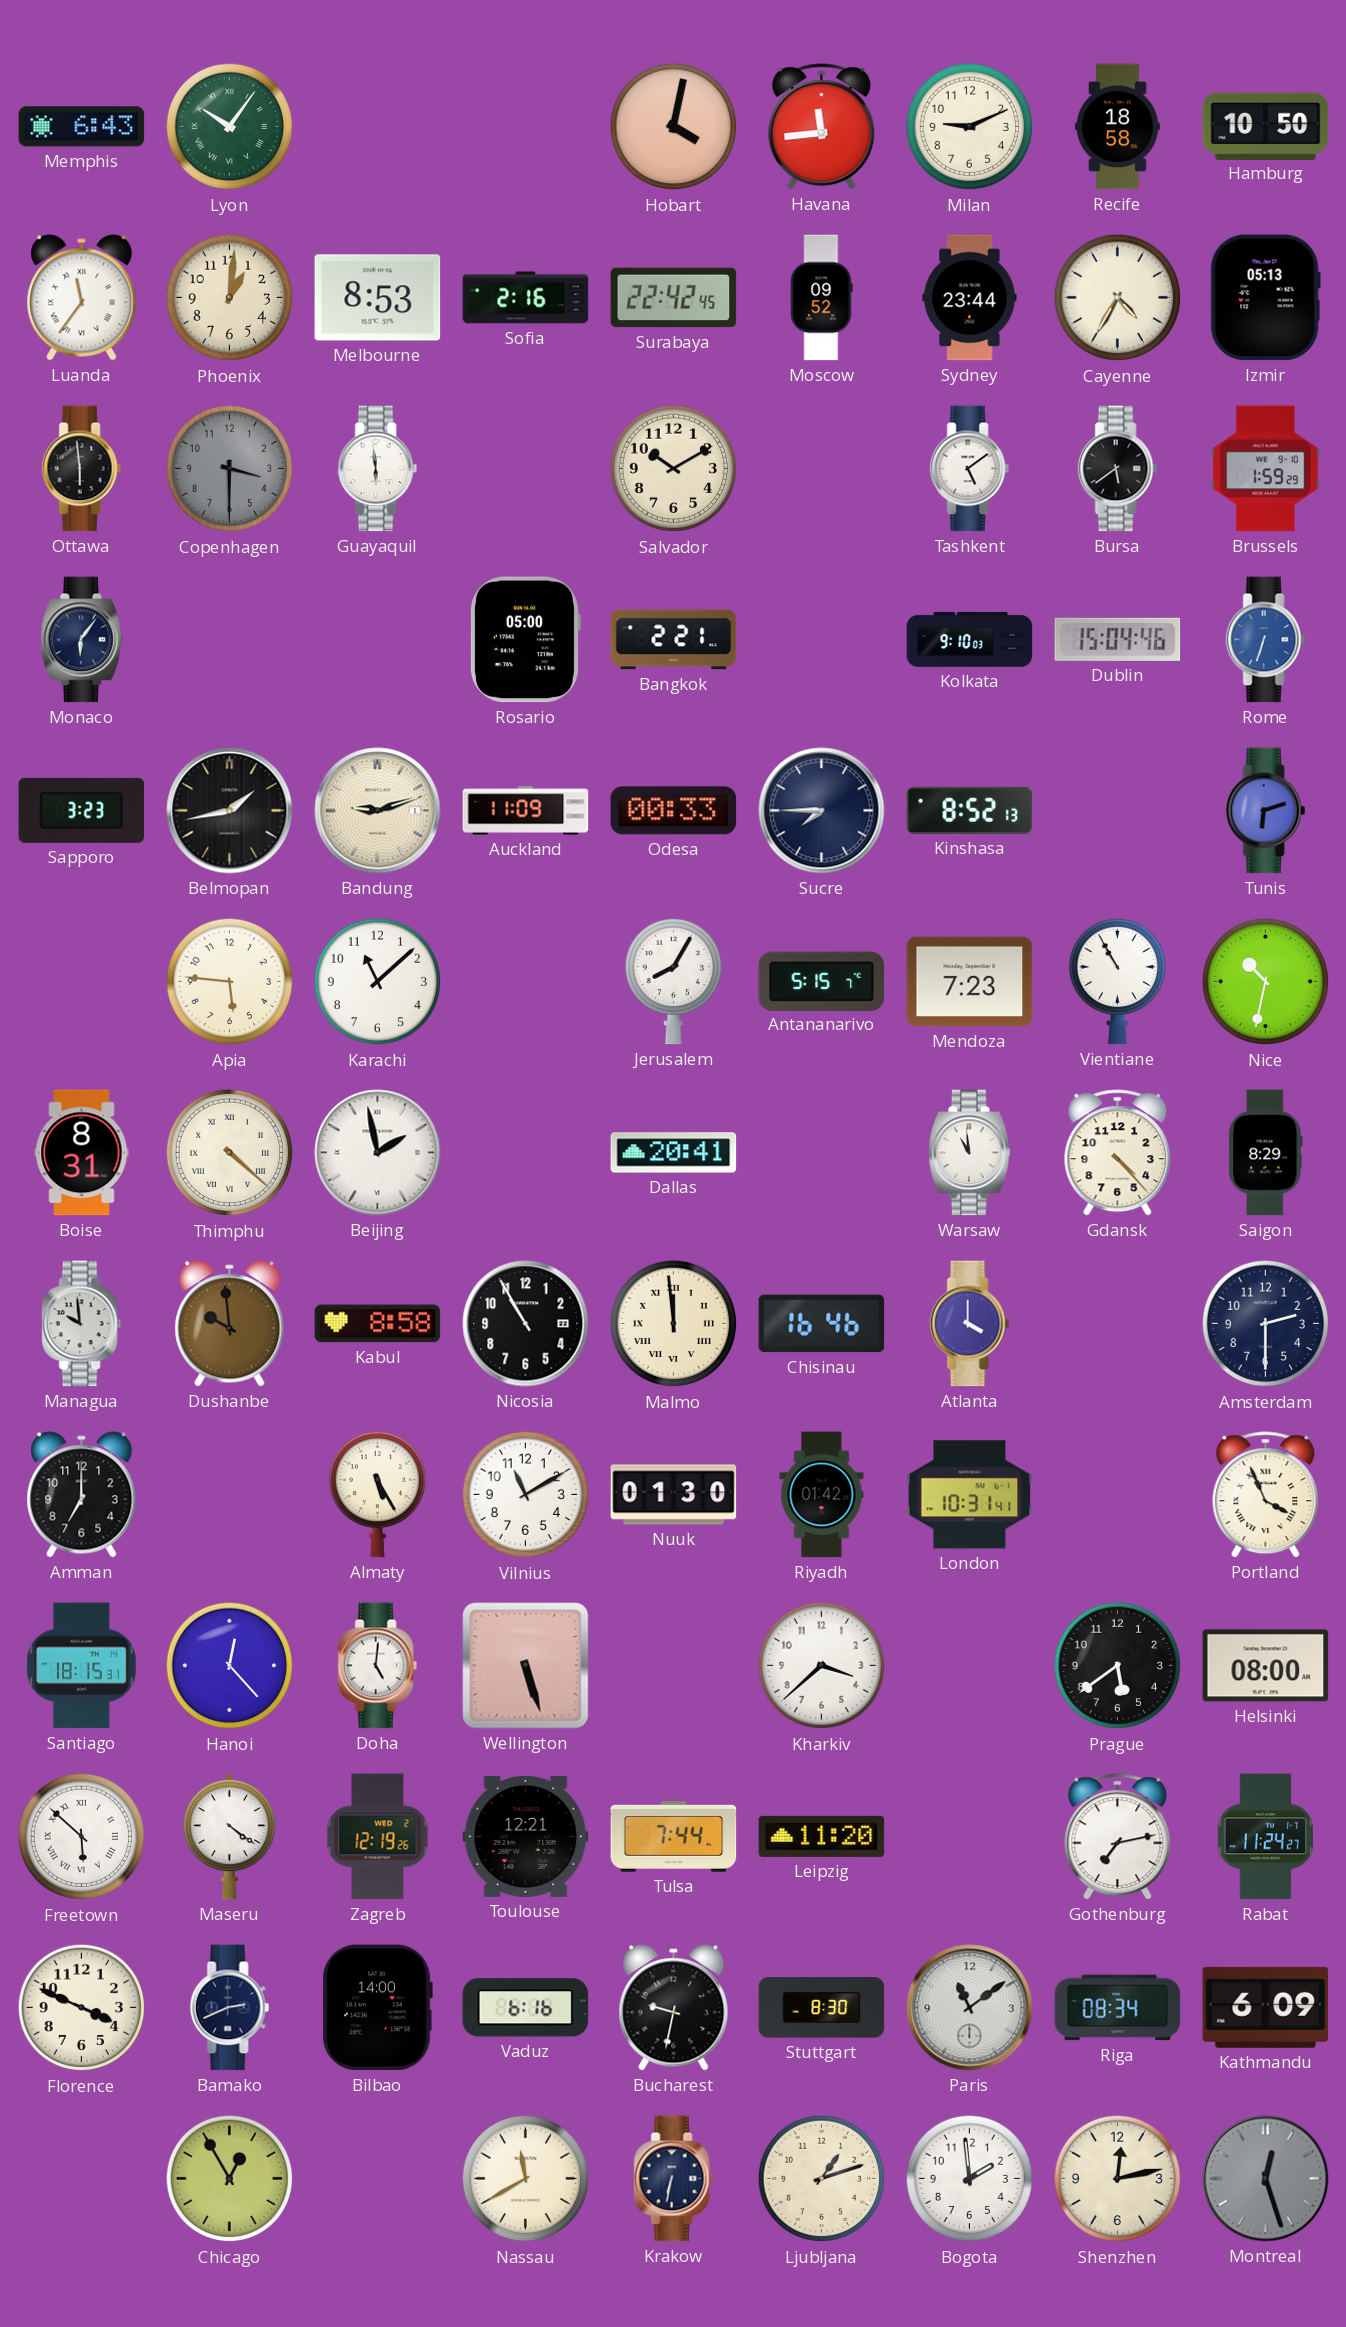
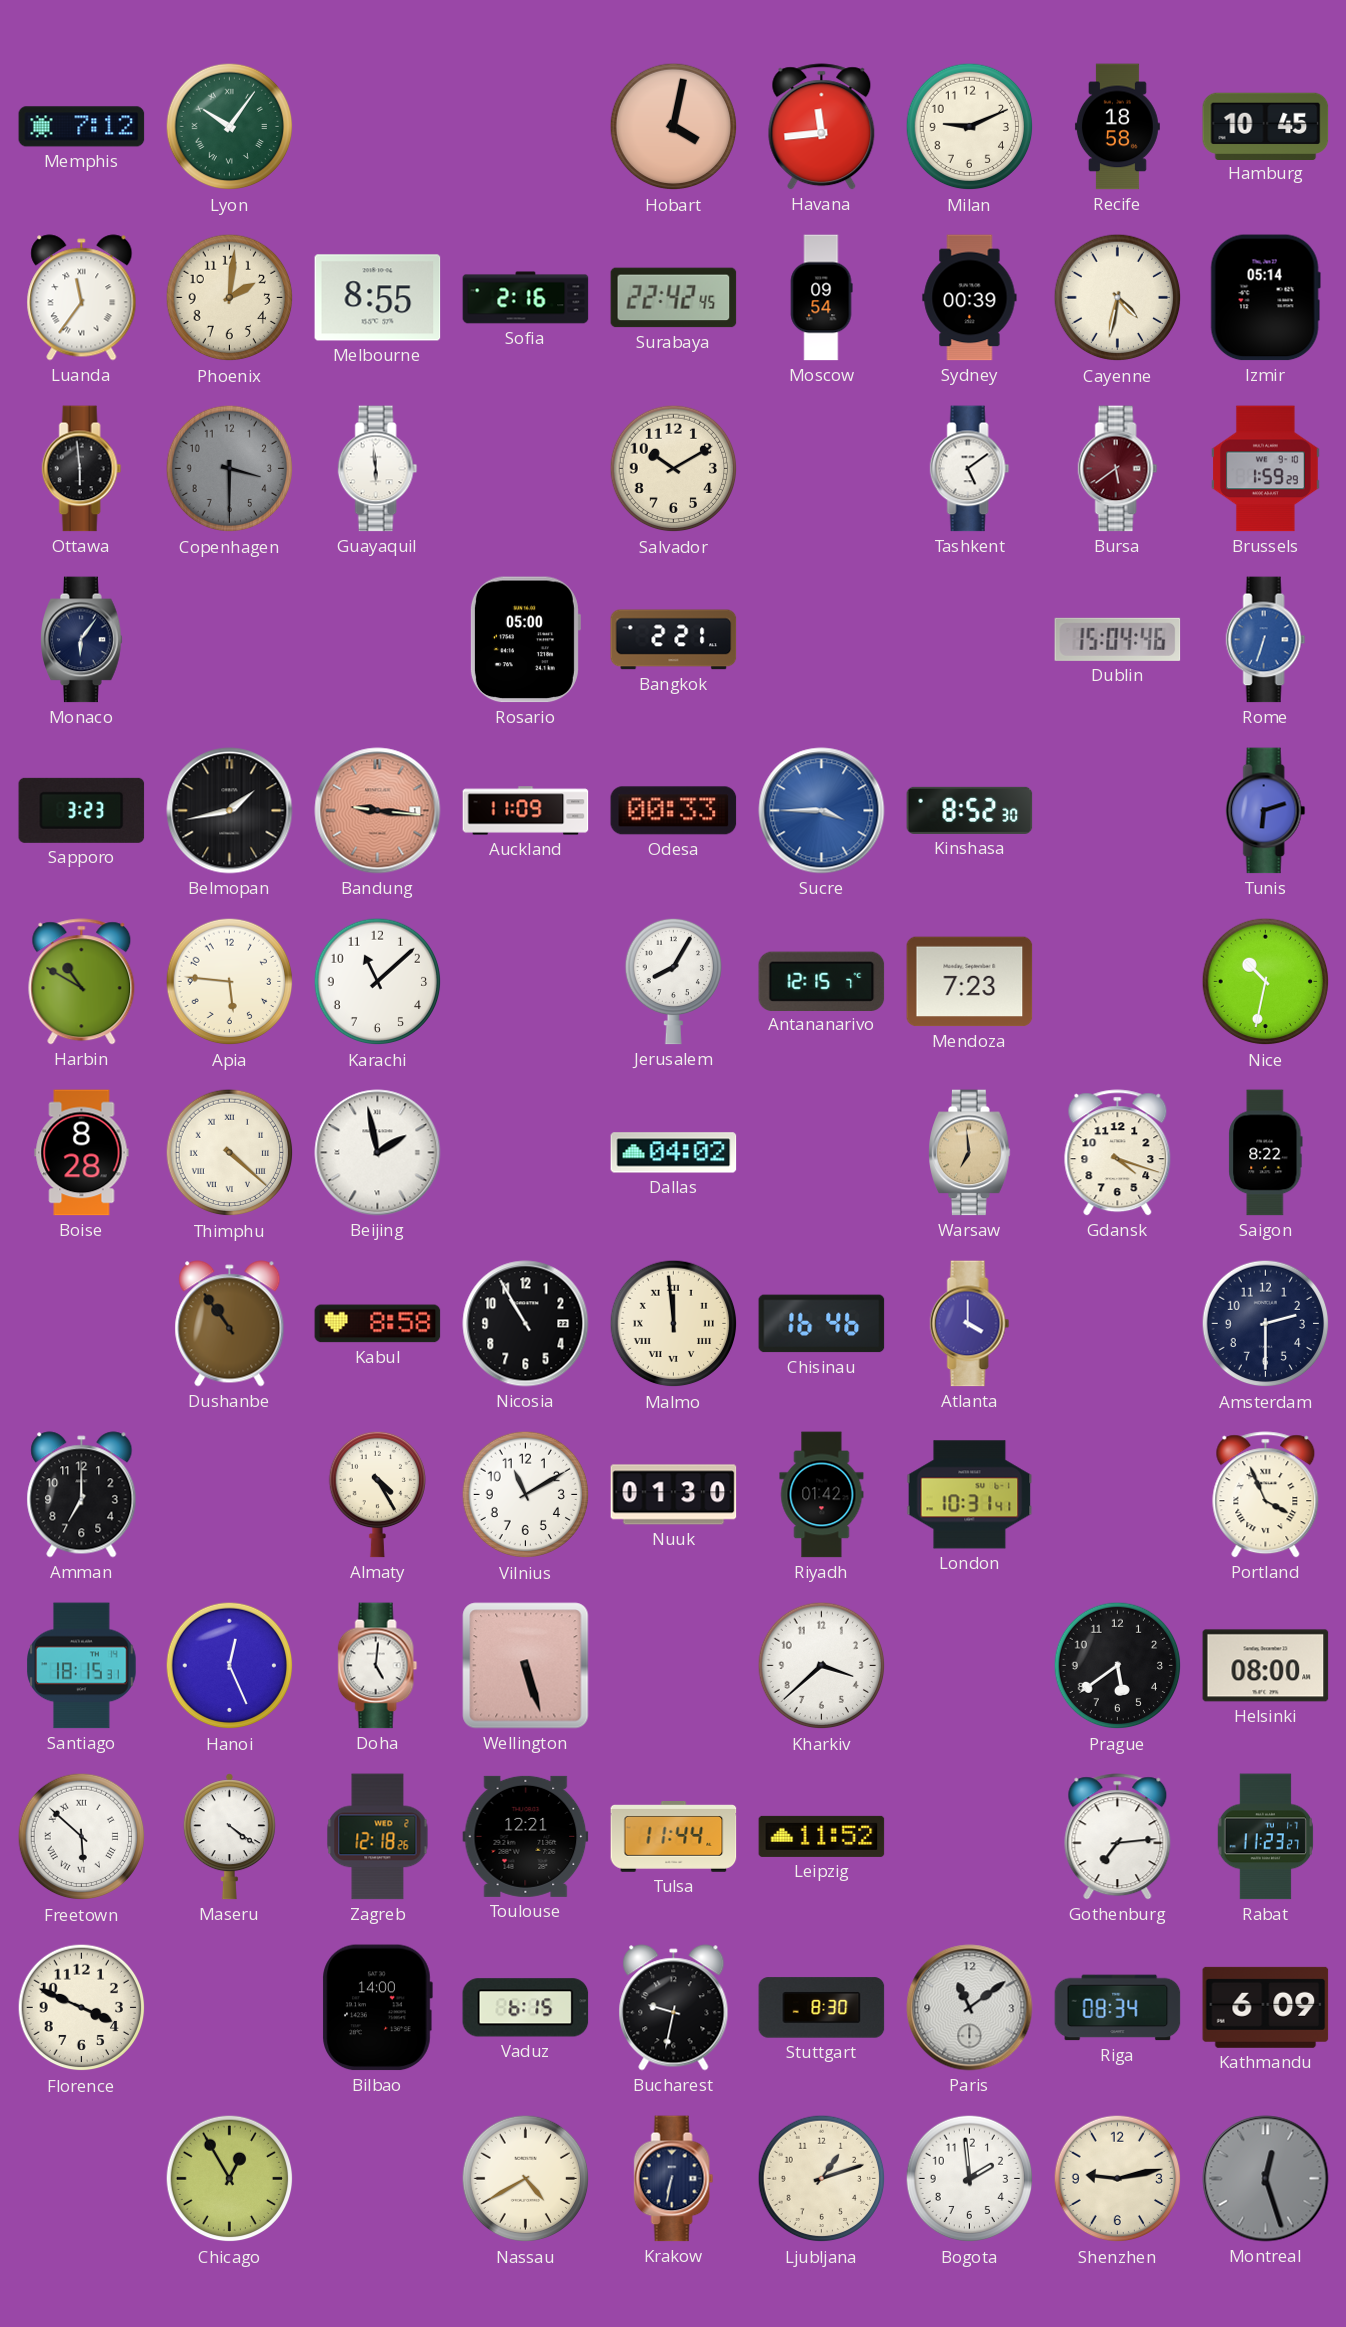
Memphis: 6:43 -> 7:12
Hamburg: 10:50 -> 10:45
Phoenix: 1:01 -> 2:01
Melbourne: 8:53 -> 8:55
Moscow: 09:52 -> 09:54
Sydney: 23:44 -> 00:39
Cayenne: 4:35 -> 4:32
Izmir: 05:13 -> 05:14
Bursa dial: black -> burgundy
Kolkata: 9:10 -> none
Bandung: 9:12 -> 9:16
Bandung dial: cream -> salmon
Sucre: 7:45 -> 3:45
Sucre dial: navy -> blue
Kinshasa: 8:52:13 -> 8:52:30
Harbin: none -> 10:50
Antananarivo: 5:15 -> 12:15
Vientiane: 10:55 -> none
Boise: 8:31 -> 8:28
Dallas: 20:41 -> 04:02
Warsaw: 10:59 -> 6:59
Warsaw dial: white -> champagne
Gdansk: 4:23 -> 4:18
Saigon: 8:29 -> 8:22
Managua: 9:59 -> none
Dushanbe: 9:59 -> 10:54
Almaty: 5:25 -> 4:25
Hanoi: 12:23 -> 12:26
Zagreb: 12:19 -> 12:18
Tulsa: 7:44 -> 11:44
Leipzig: 11:20 -> 11:52
Gothenburg: 7:13 -> 7:14
Rabat: 11:24 -> 11:23
Bamako: 2:41 -> none
Vaduz: 6:16 -> 6:15
Nassau: 11:40 -> 4:40
Shenzhen: 12:13 -> 9:13
